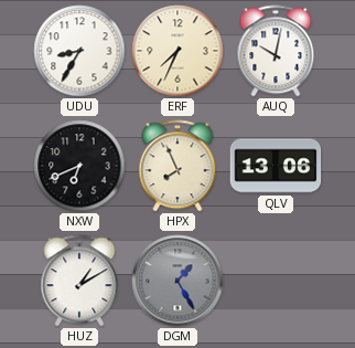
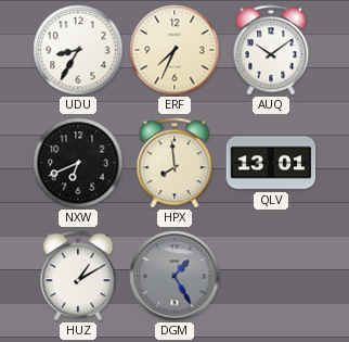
AUQ: 10:02 -> 10:09
HPX: 7:56 -> 7:59
QLV: 13:06 -> 13:01
